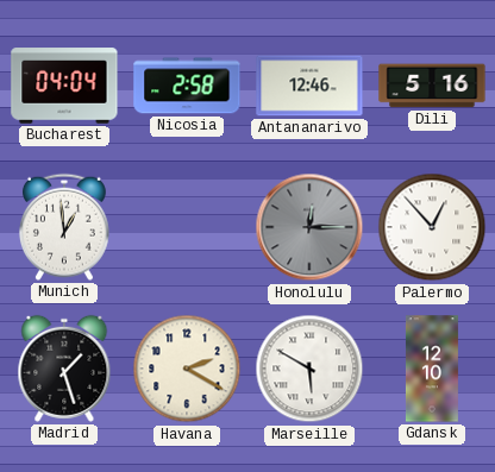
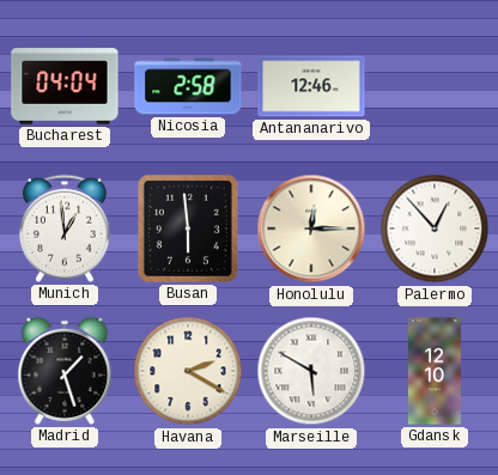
Dili: 5:16 -> none
Busan: none -> 5:59
Honolulu dial: grey -> cream
